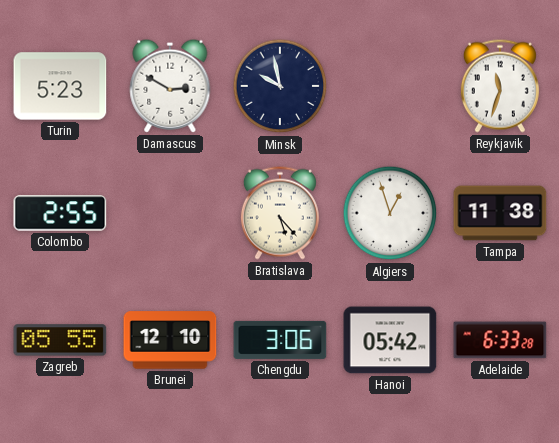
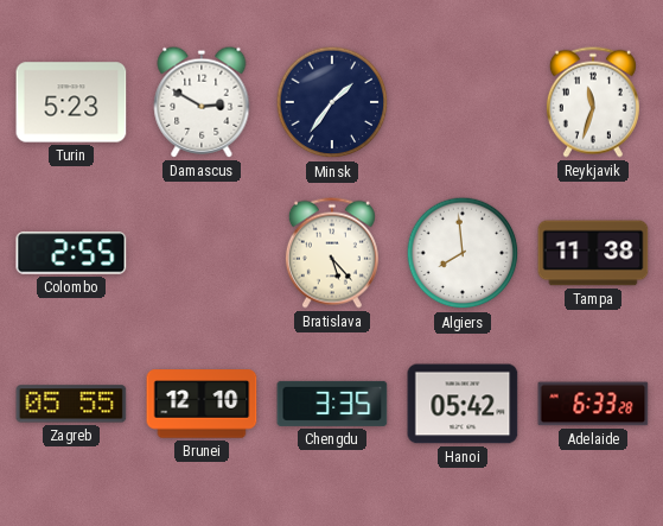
Minsk: 9:58 -> 1:36
Algiers: 12:57 -> 7:59
Chengdu: 3:06 -> 3:35
